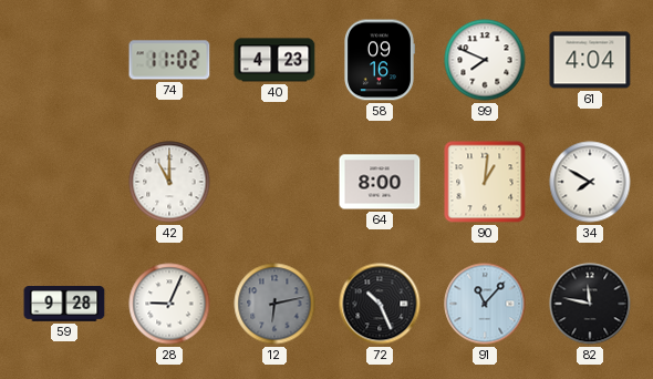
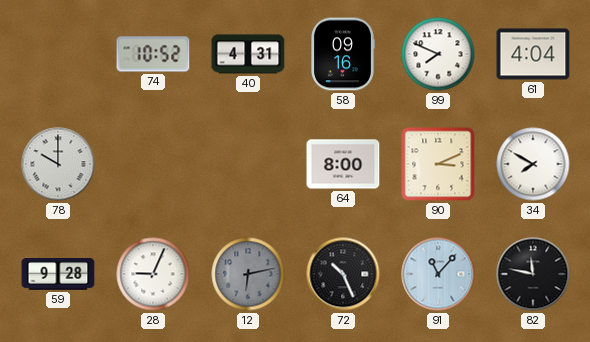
74: 11:02 -> 10:52
40: 4:23 -> 4:31
78: none -> 10:00
42: 11:00 -> none
90: 1:01 -> 3:11
